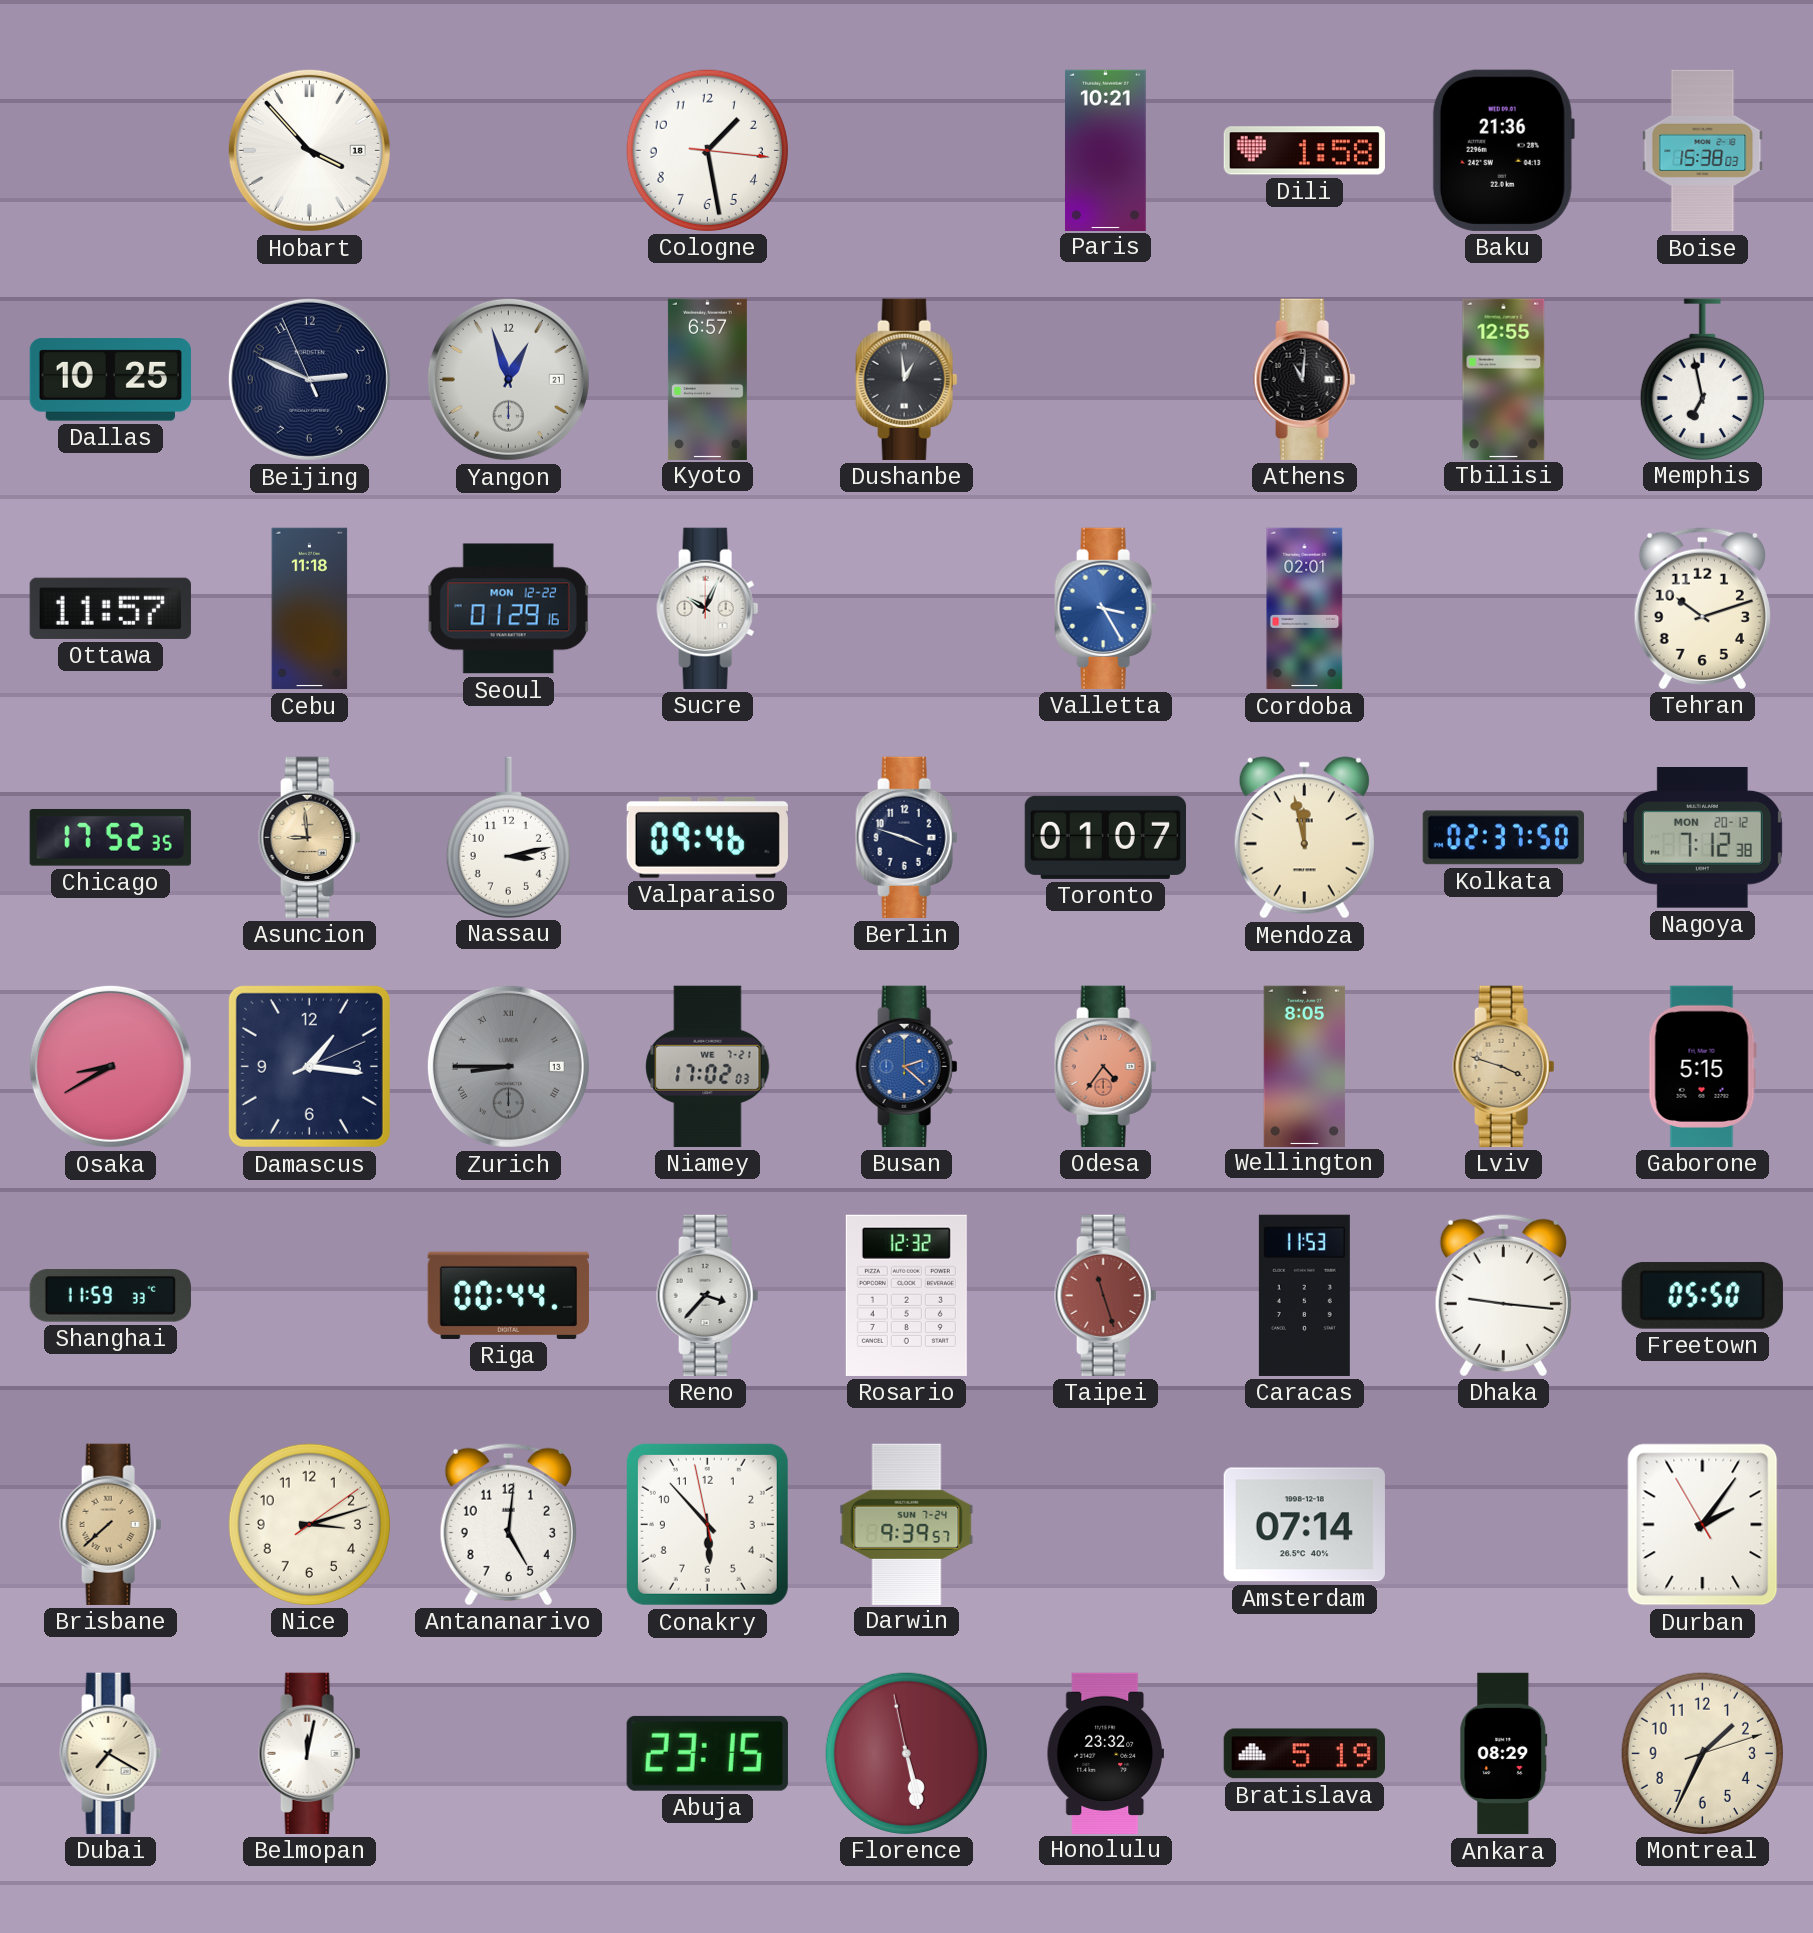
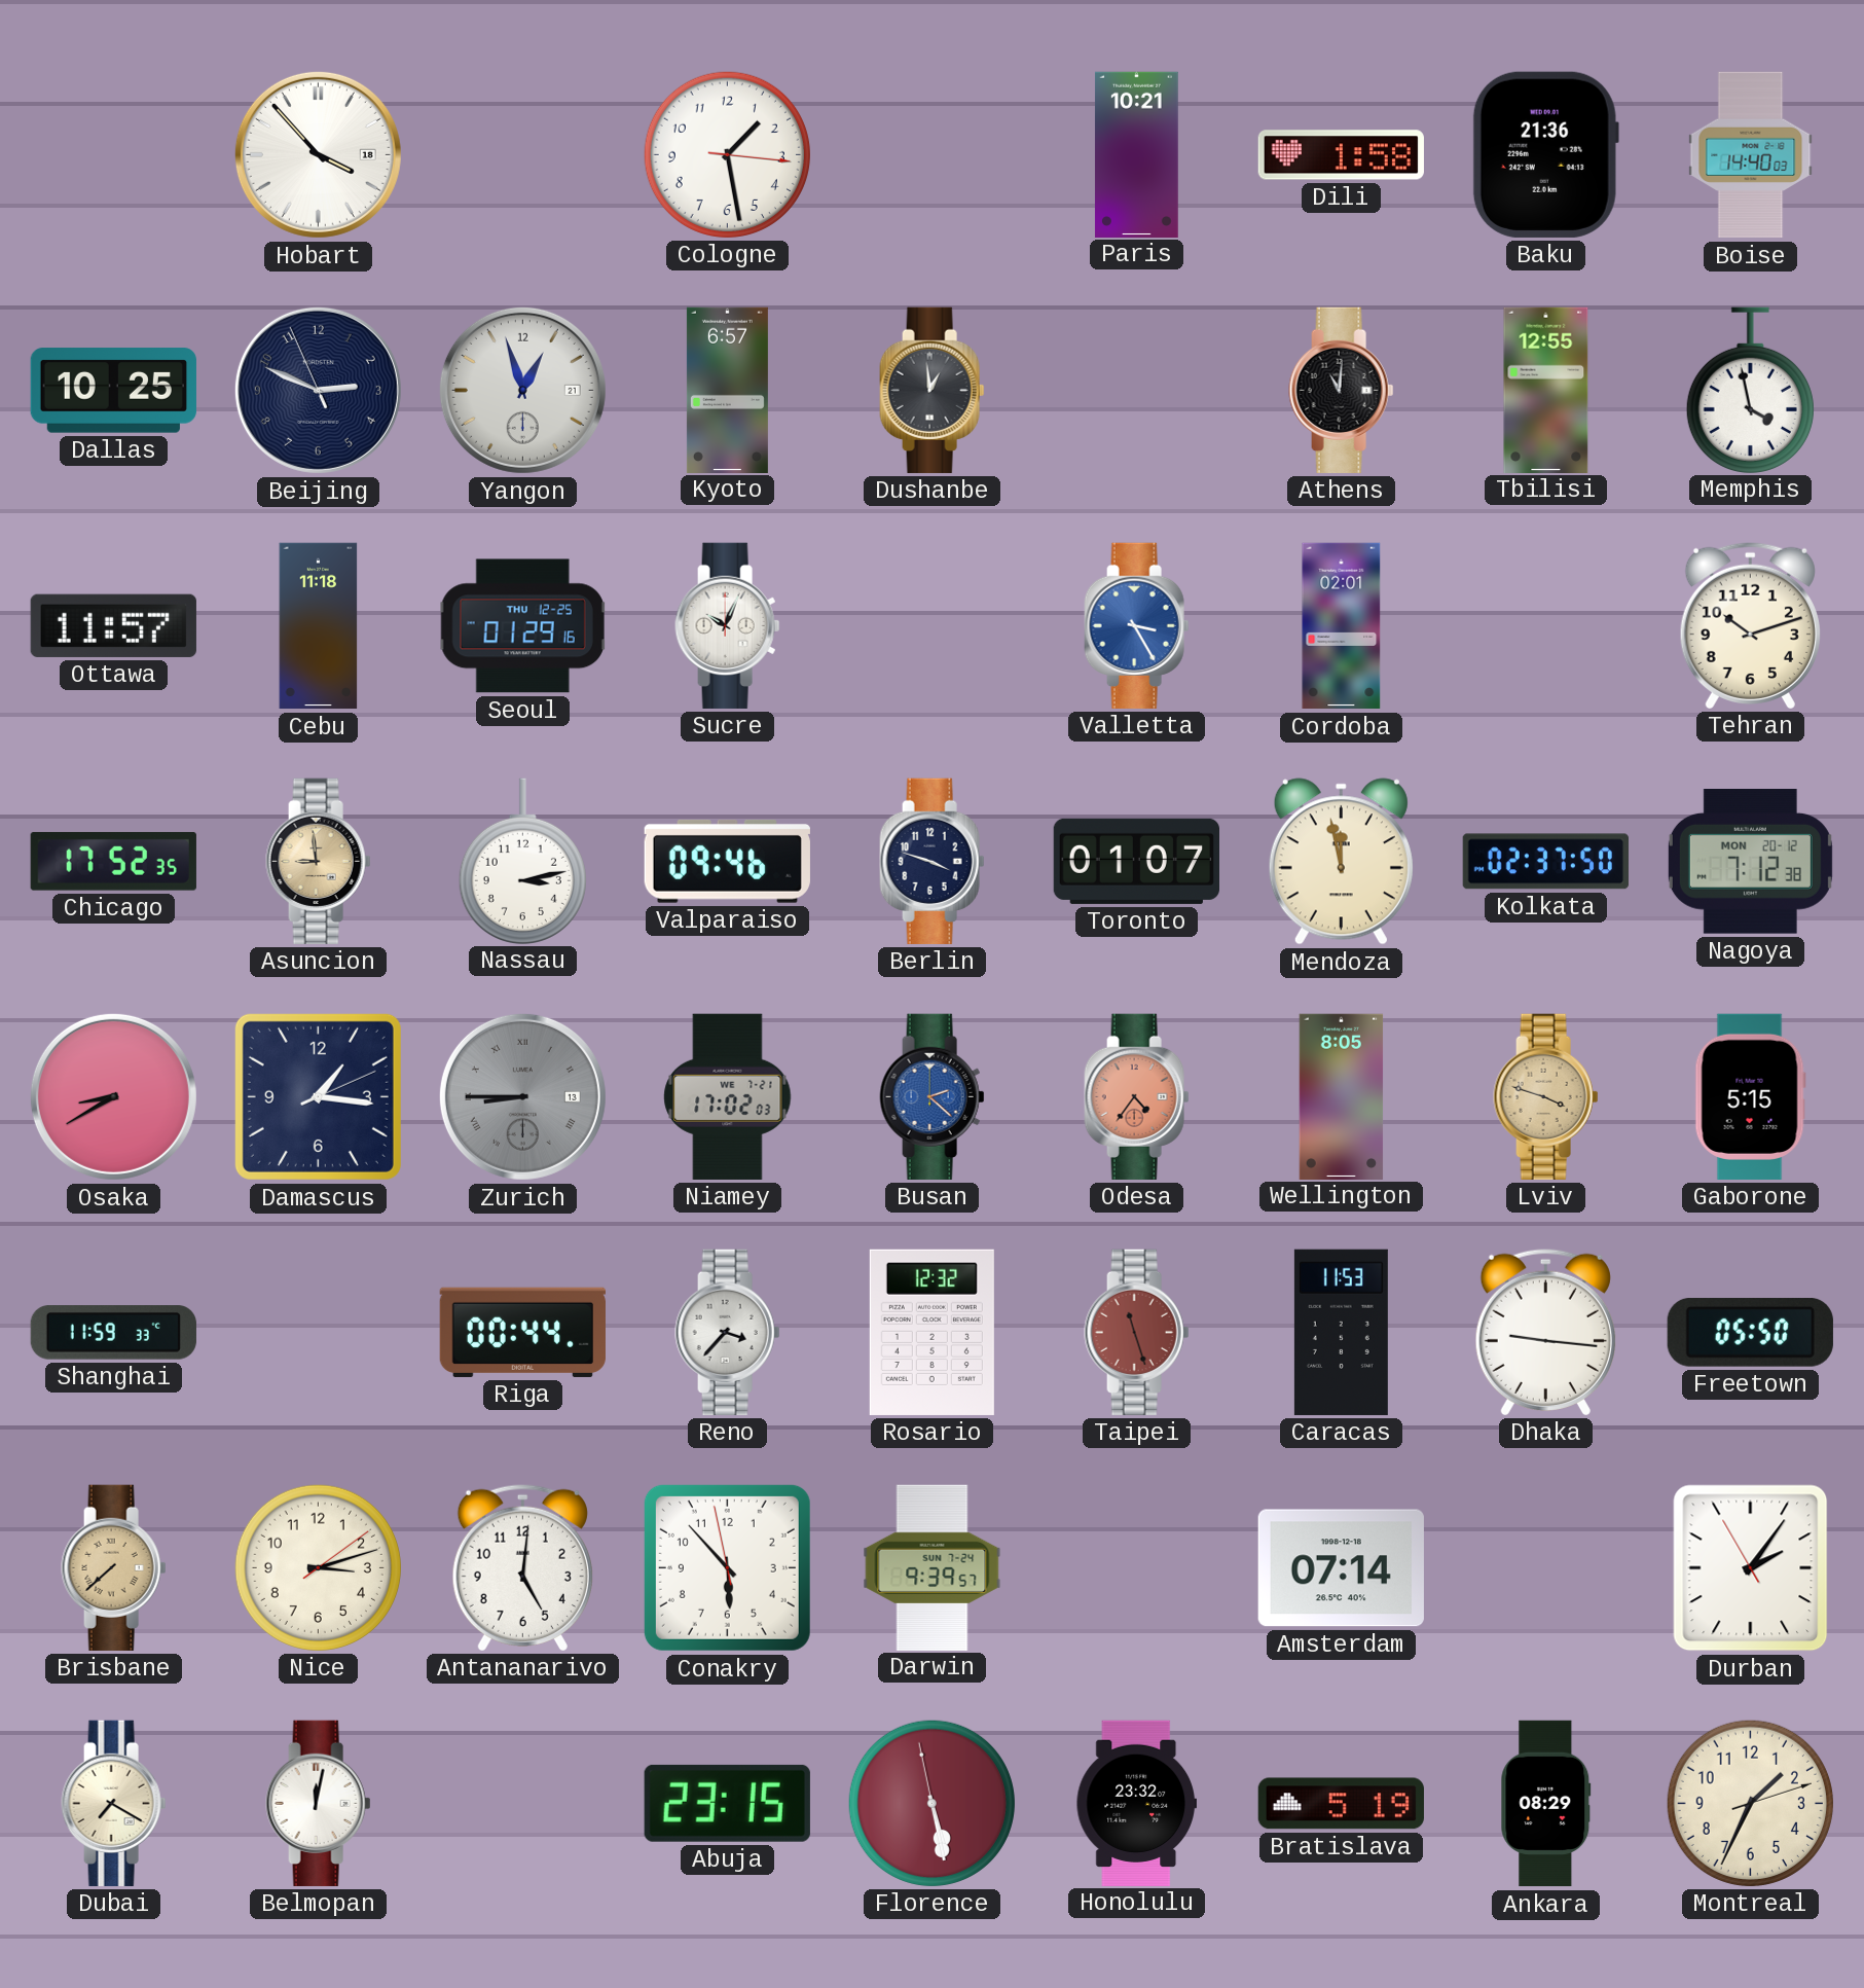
Boise: 15:38 -> 14:40
Memphis: 6:58 -> 3:58
Seoul date: MON 12-22 -> THU 12-25
